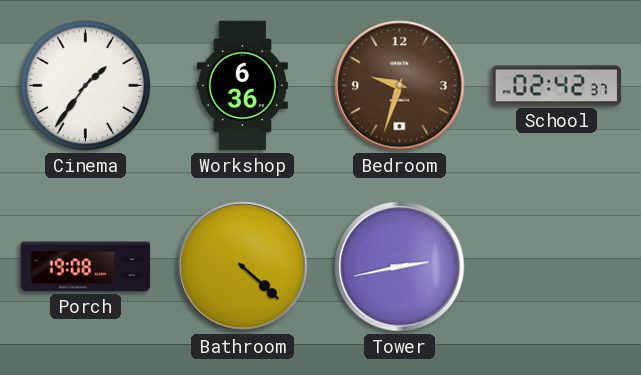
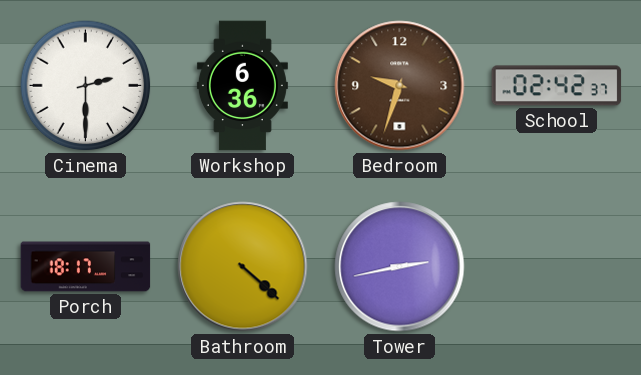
Cinema: 1:36 -> 2:30
Porch: 19:08 -> 18:17
